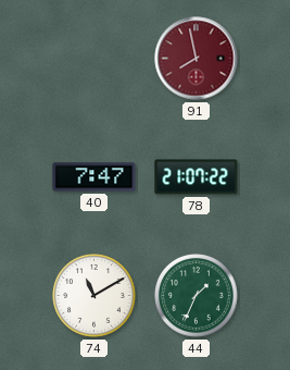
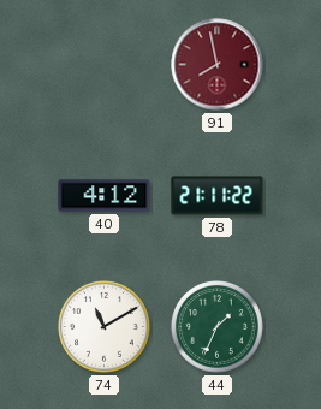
40: 7:47 -> 4:12
78: 21:07 -> 21:11
